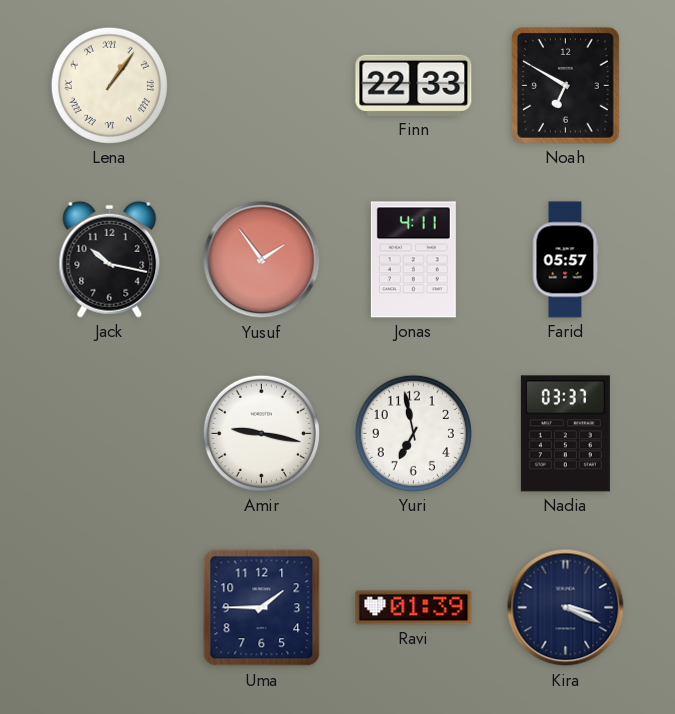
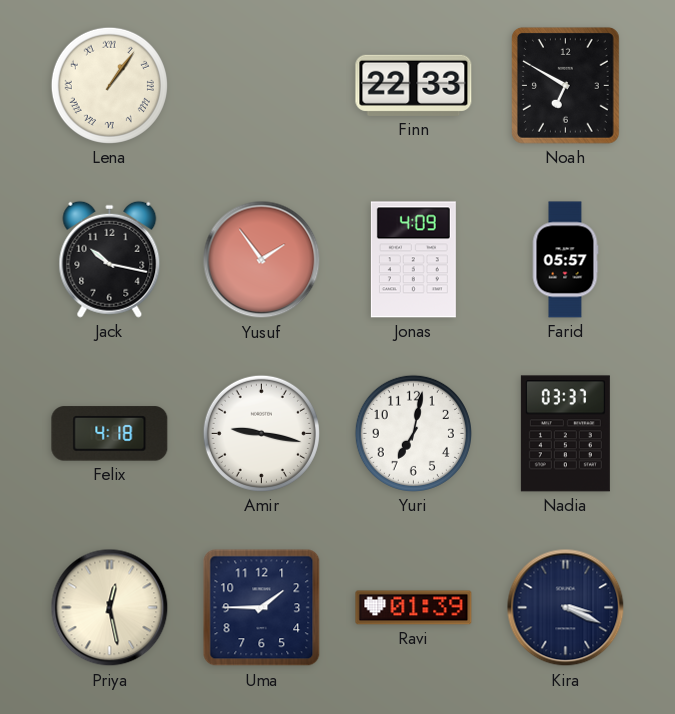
Jonas: 4:11 -> 4:09
Felix: none -> 4:18
Yuri: 6:58 -> 7:02
Priya: none -> 12:28
